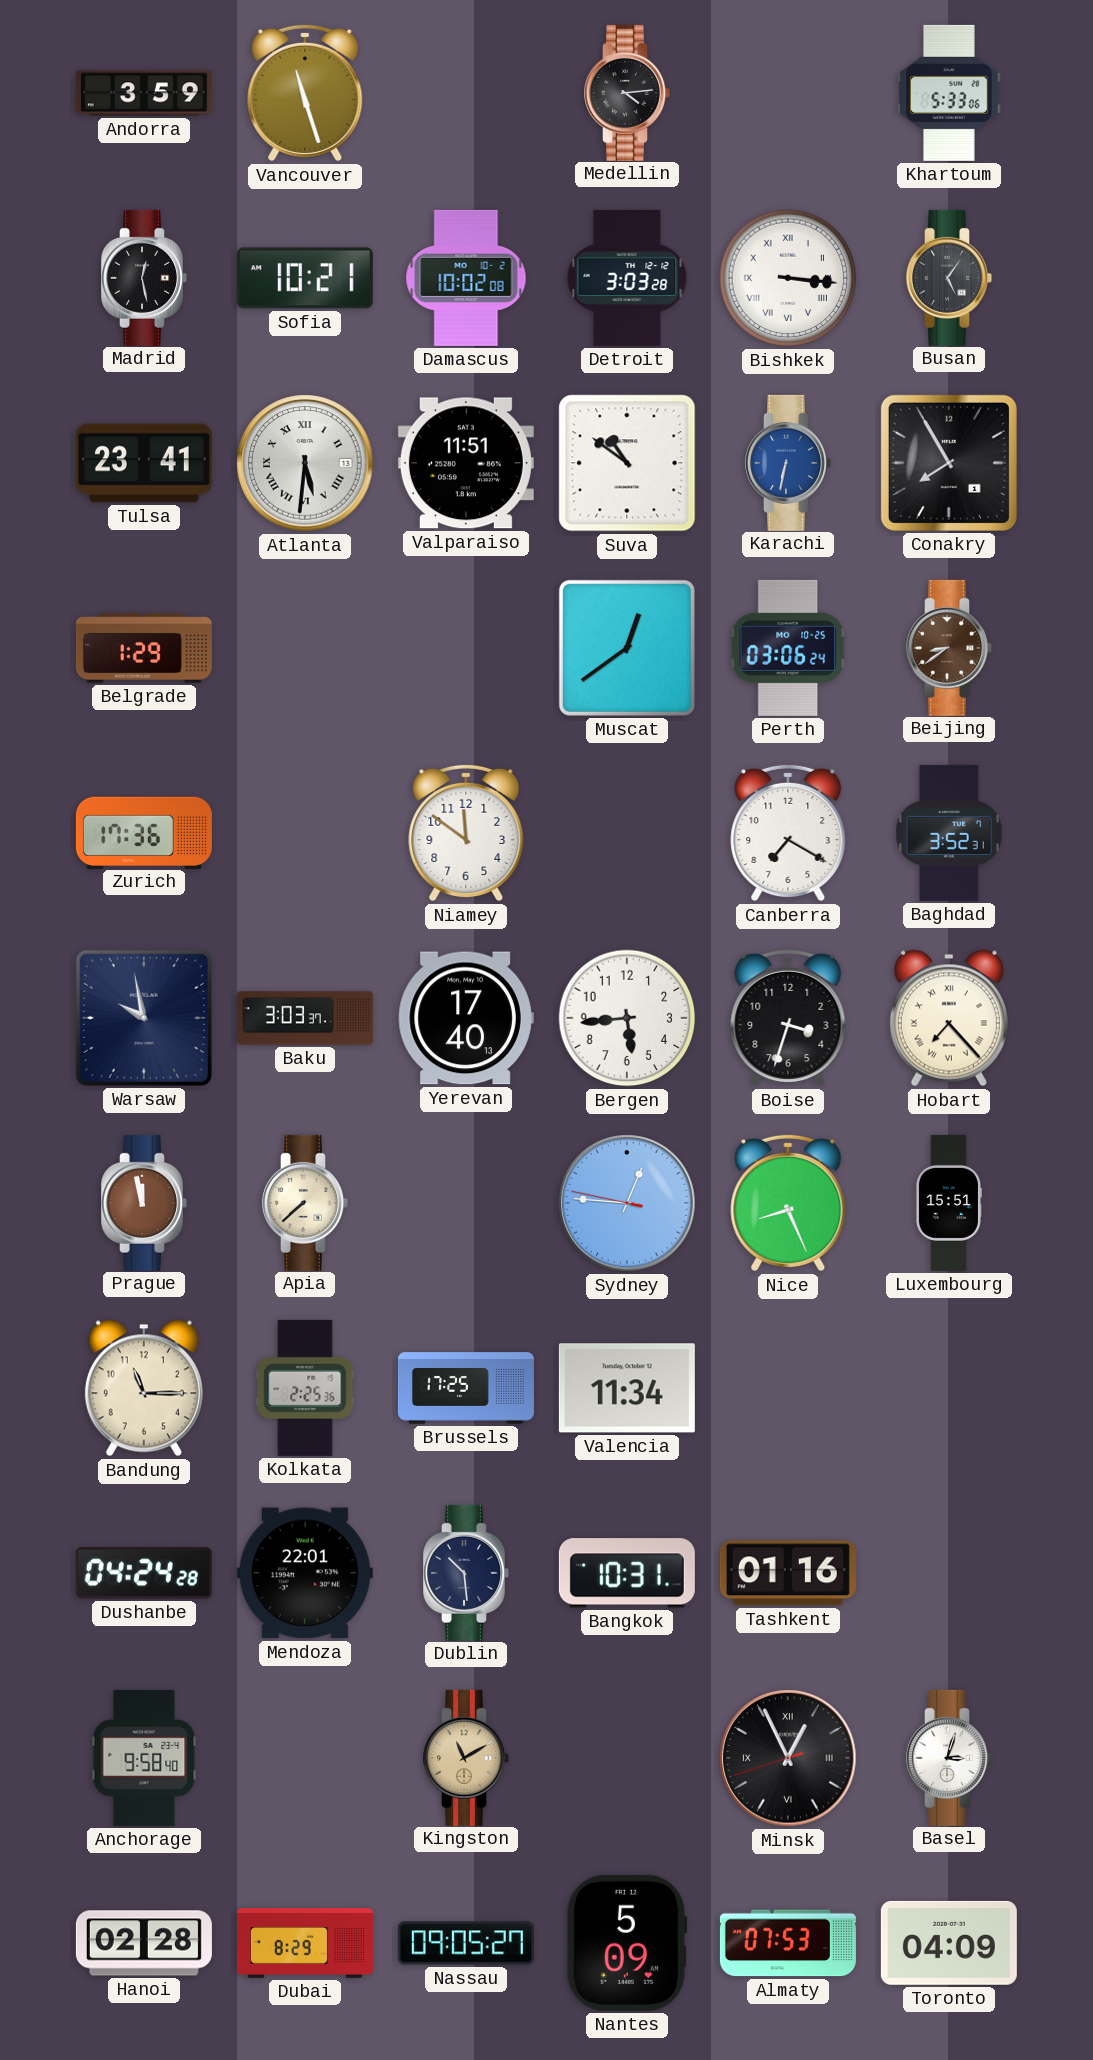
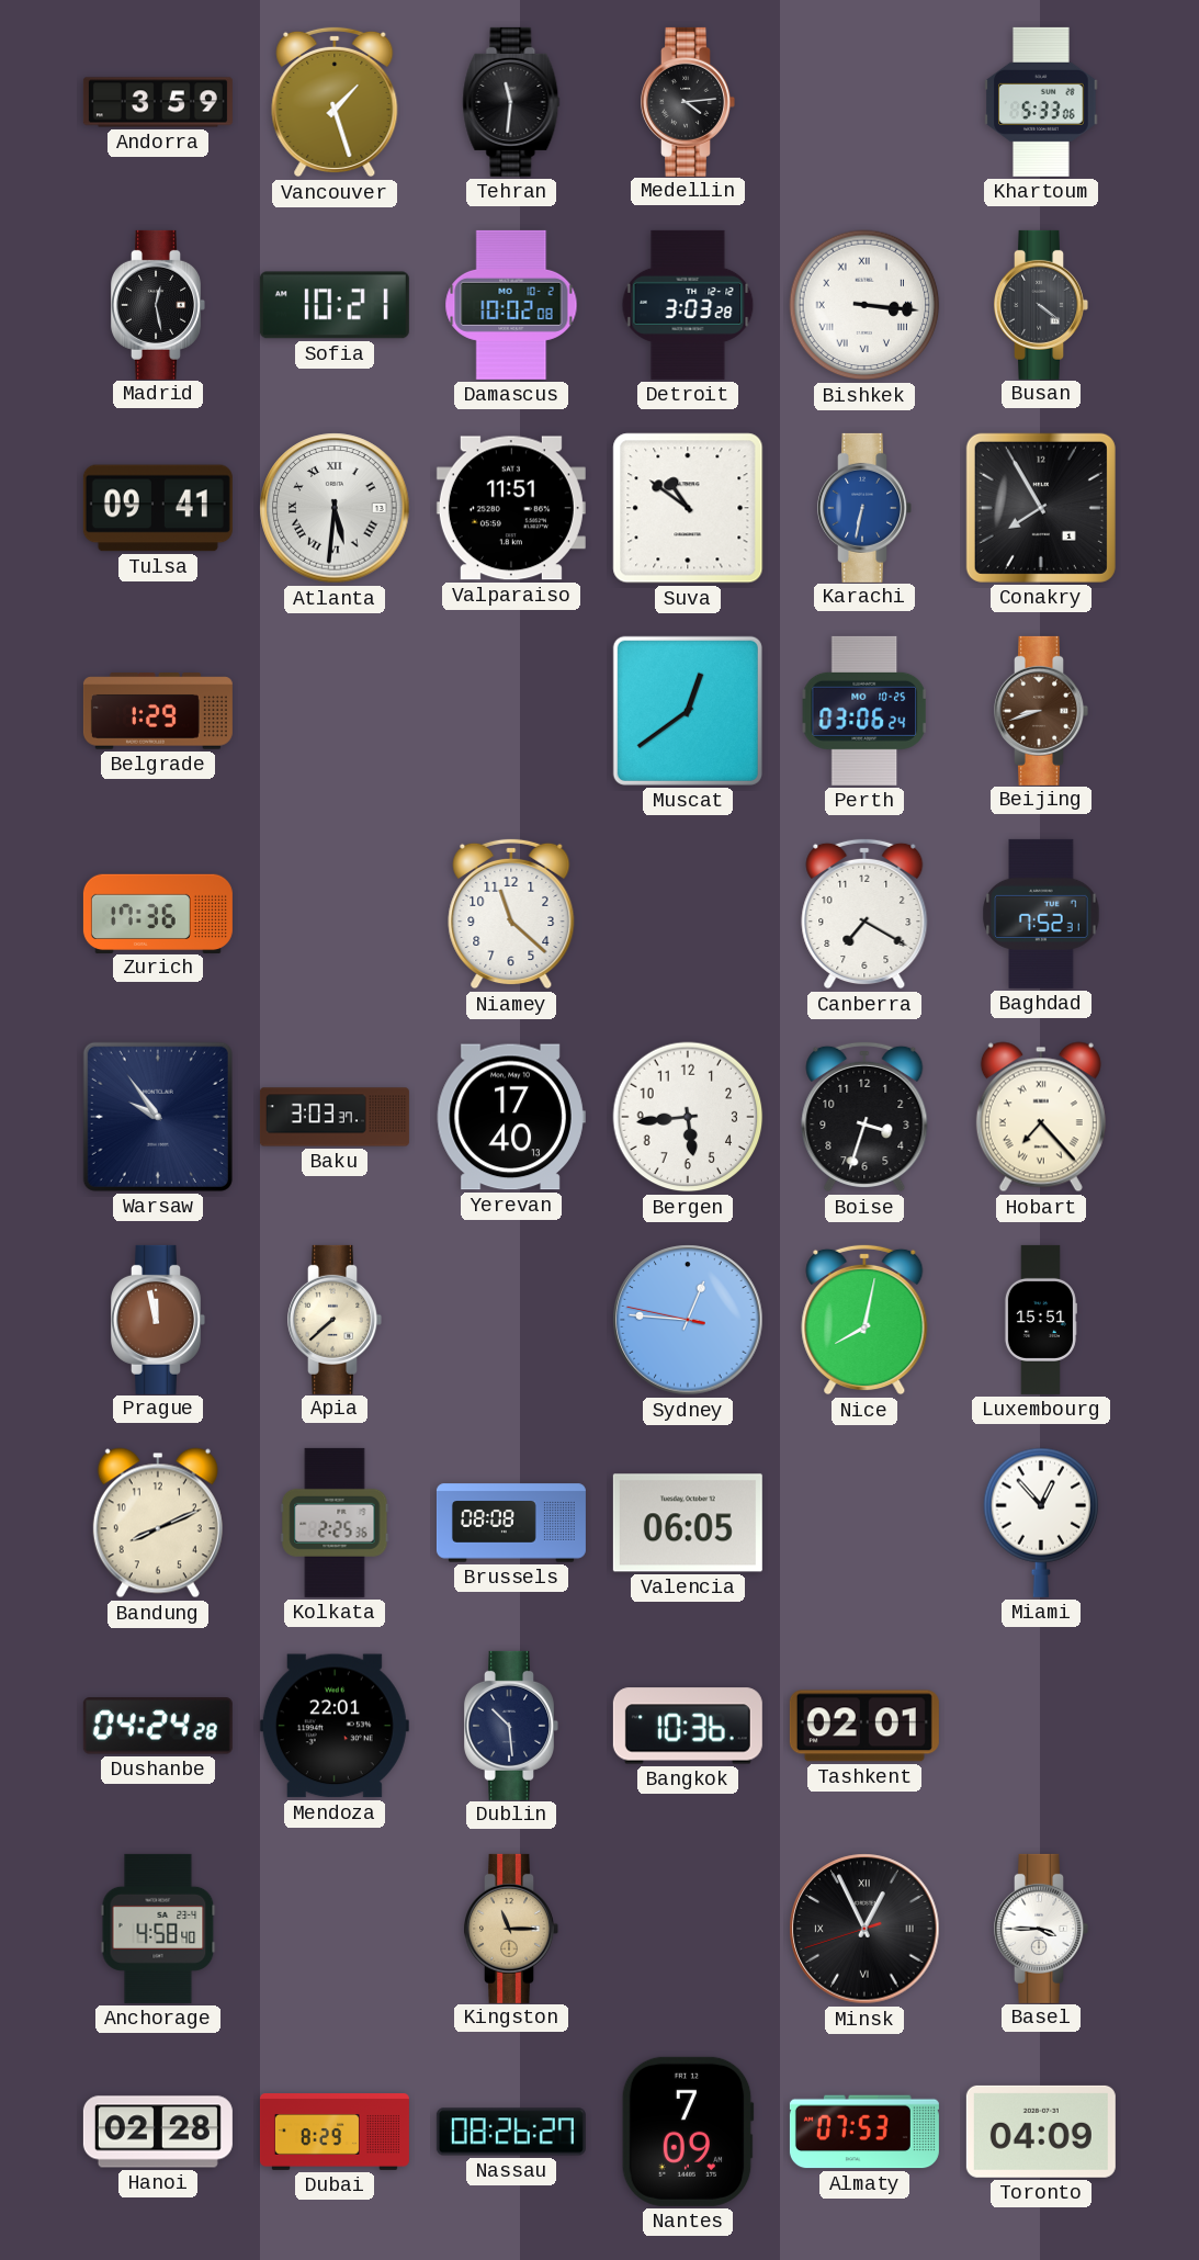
Vancouver: 11:27 -> 1:27
Tehran: none -> 11:31
Busan: 5:06 -> 4:21
Tulsa: 23:41 -> 09:41
Beijing: 8:39 -> 8:42
Niamey: 11:51 -> 11:22
Baghdad: 3:52 -> 7:52
Warsaw: 9:58 -> 9:54
Nice: 8:26 -> 8:02
Bandung: 11:15 -> 8:11
Brussels: 17:25 -> 08:08
Valencia: 11:34 -> 06:05
Miami: none -> 12:53
Bangkok: 10:31 -> 10:36
Tashkent: 01:16 -> 02:01
Anchorage: 9:58 -> 4:58
Kingston: 11:10 -> 11:15
Basel: 3:03 -> 3:45
Nassau: 09:05 -> 08:26
Nantes: 5:09 -> 7:09
